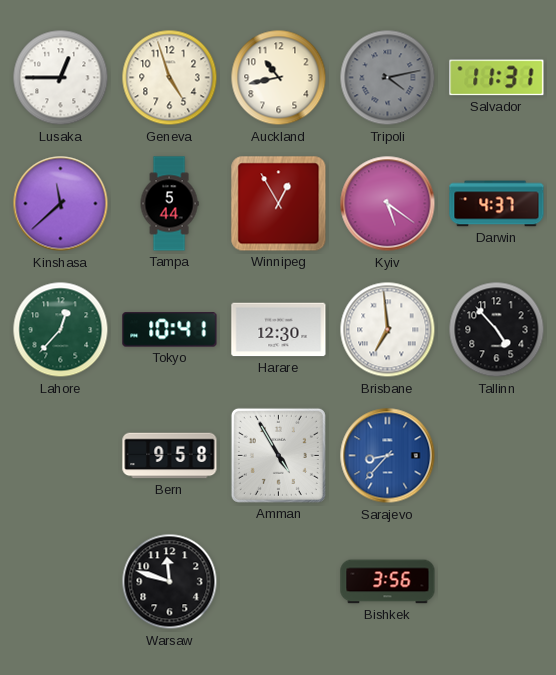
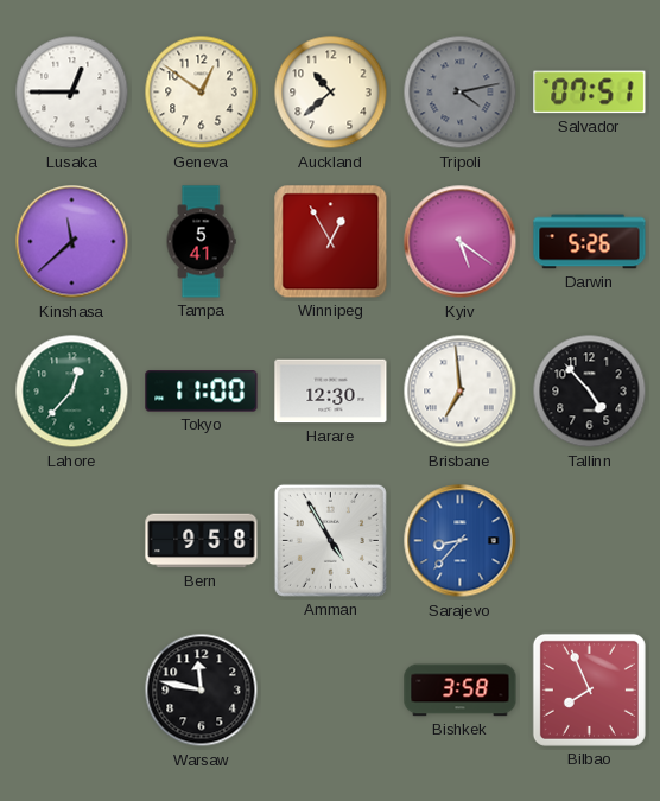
Geneva: 4:57 -> 12:51
Auckland: 10:43 -> 10:38
Salvador: 11:31 -> 07:51
Tampa: 5:44 -> 5:41
Darwin: 4:37 -> 5:26
Tokyo: 10:41 -> 11:00
Warsaw: 11:48 -> 11:47
Bishkek: 3:56 -> 3:58
Bilbao: none -> 7:56
